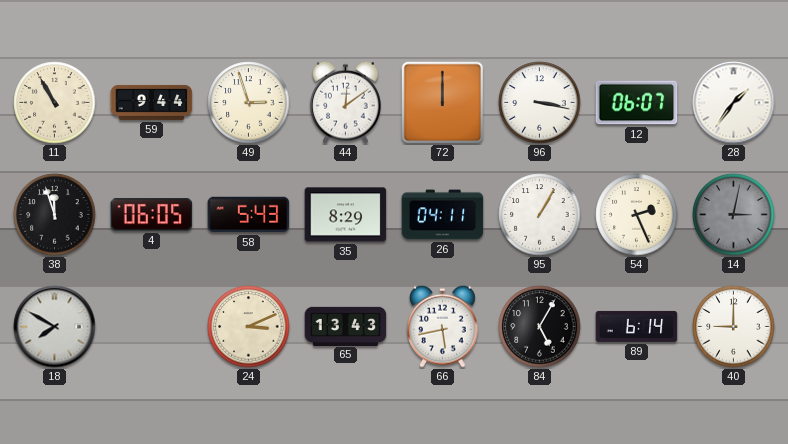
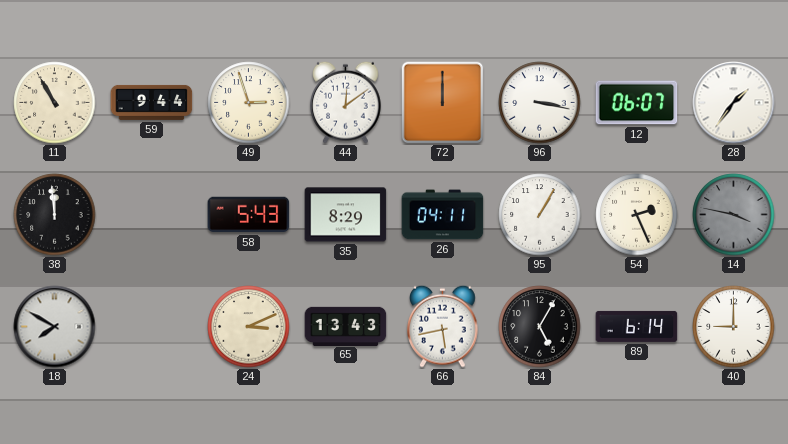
38: 11:57 -> 11:59
4: 06:05 -> none
14: 3:02 -> 3:47
